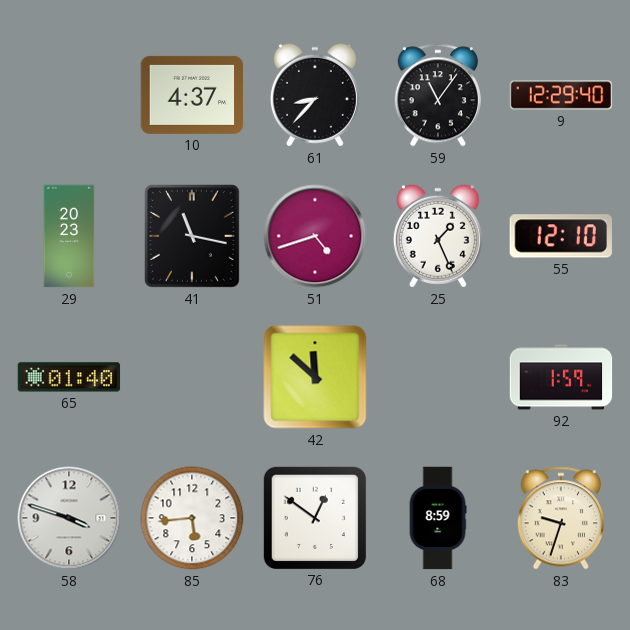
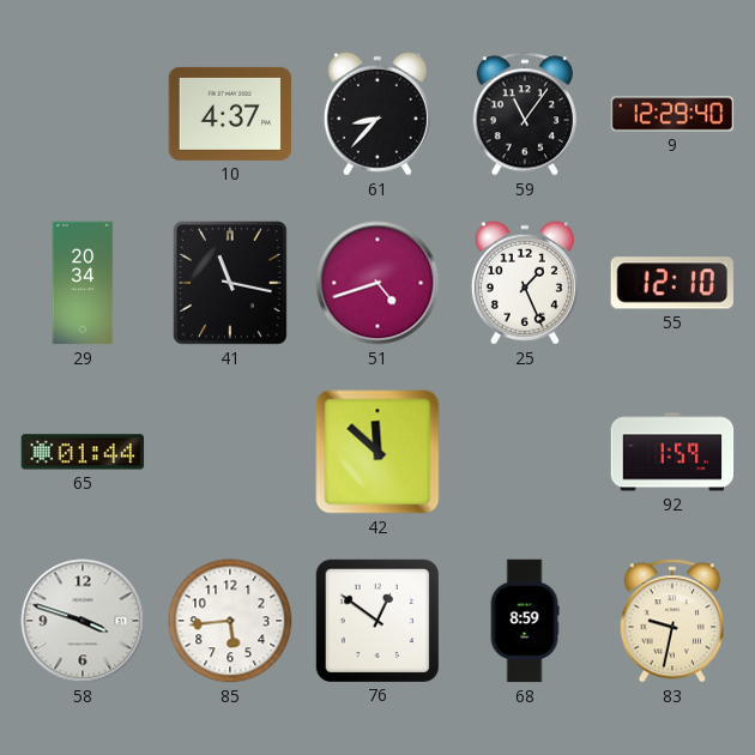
29: 20:23 -> 20:34
65: 01:40 -> 01:44
83: 9:33 -> 9:32
